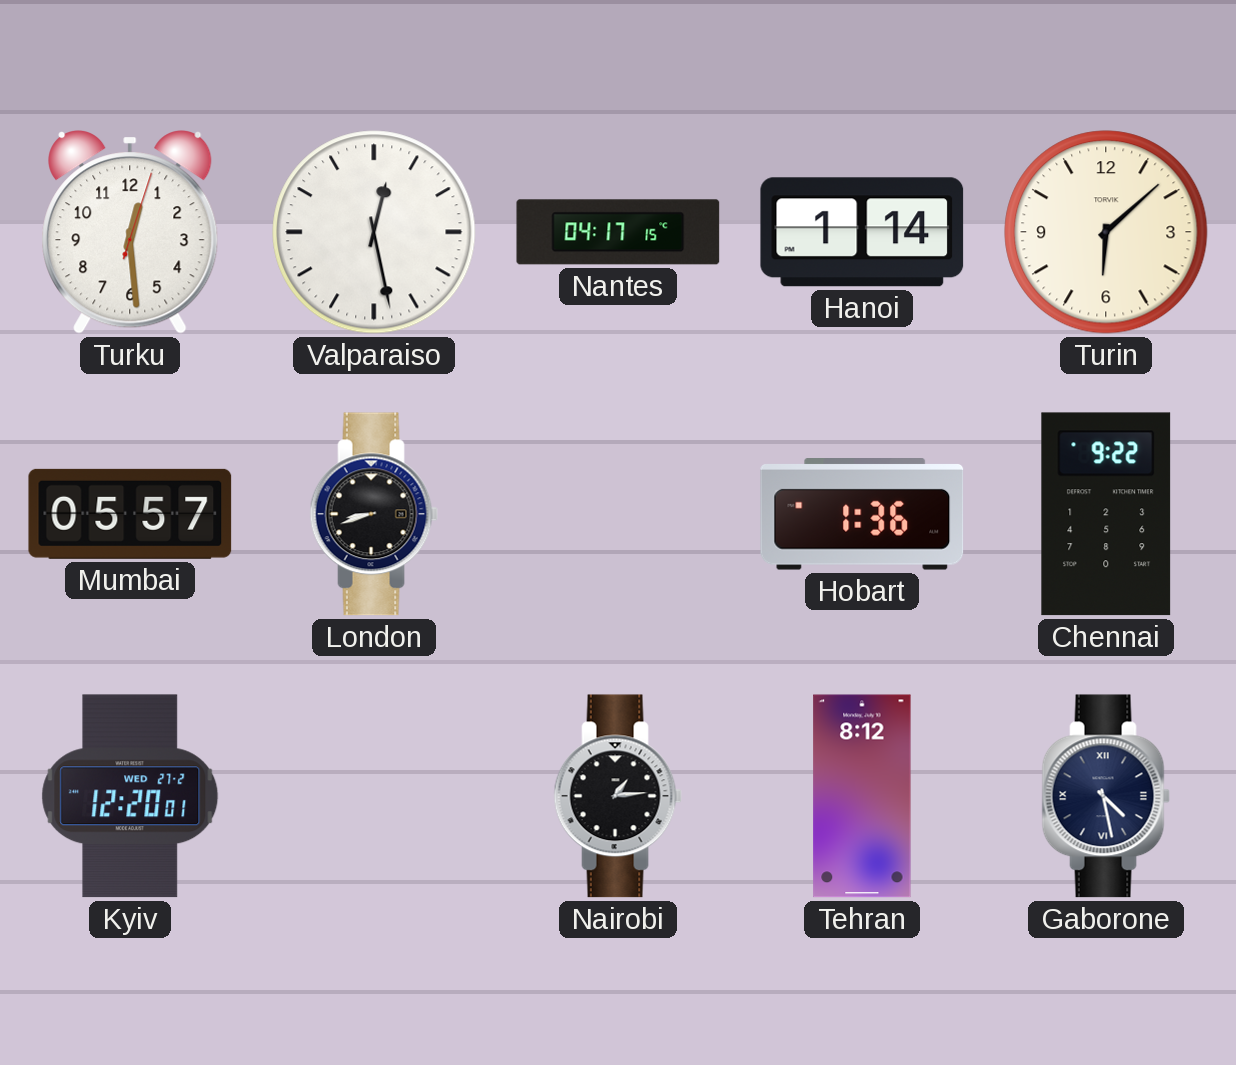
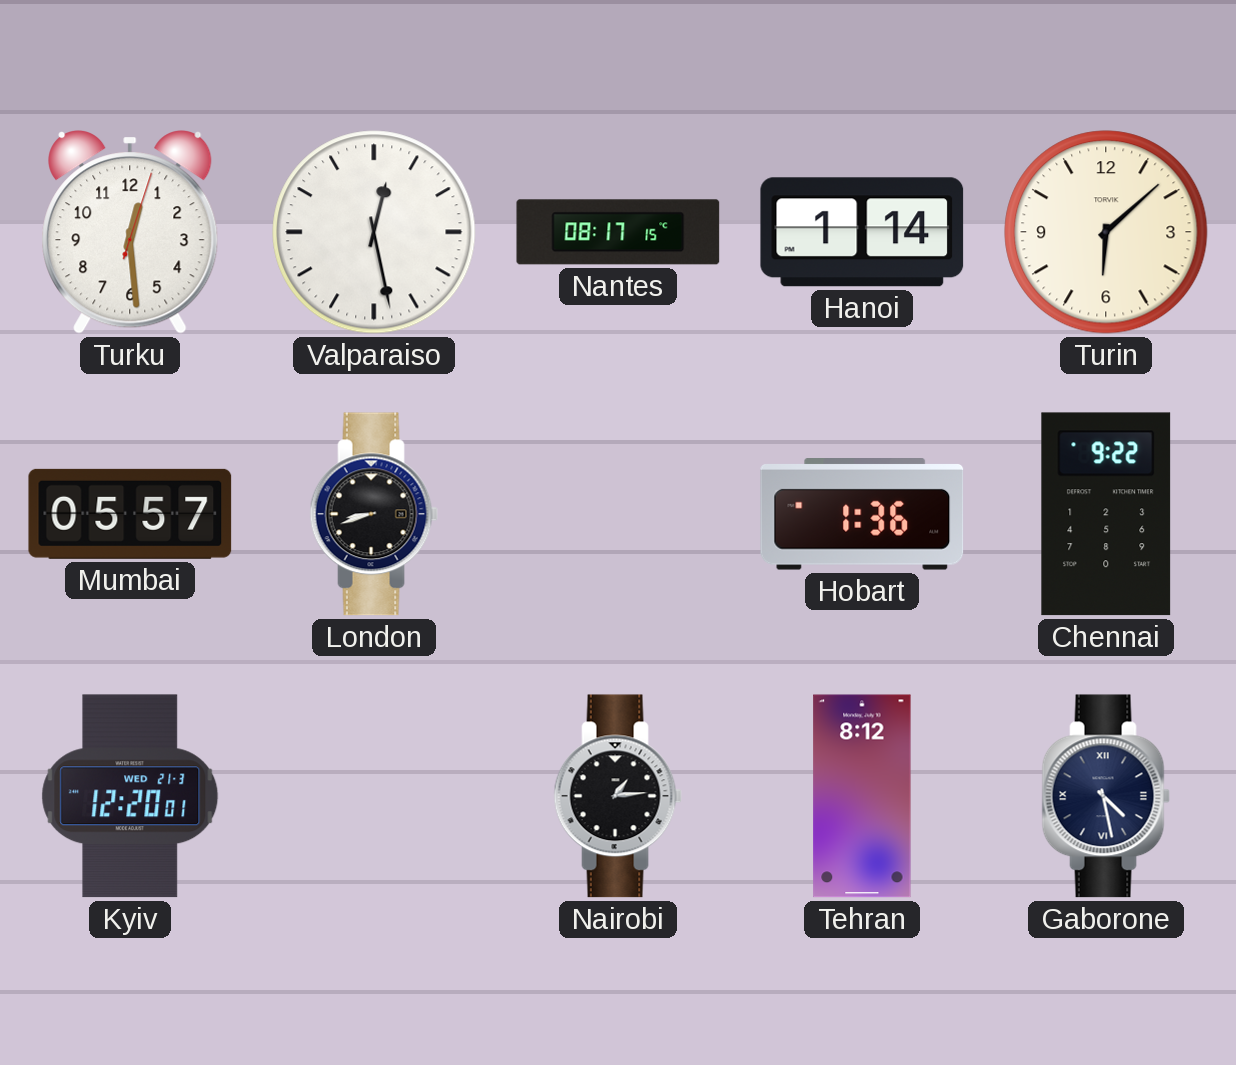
Nantes: 04:17 -> 08:17
Kyiv date: WED 27-2 -> WED 21-3
